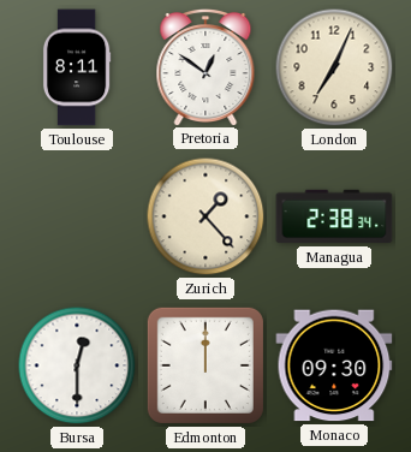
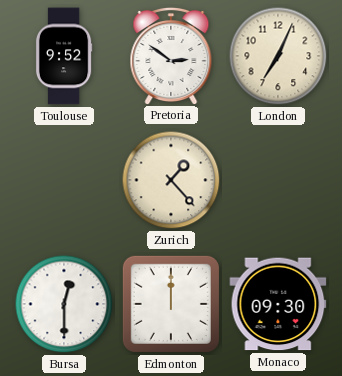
Toulouse: 8:11 -> 9:52
Pretoria: 12:51 -> 2:51
Managua: 2:38 -> none
